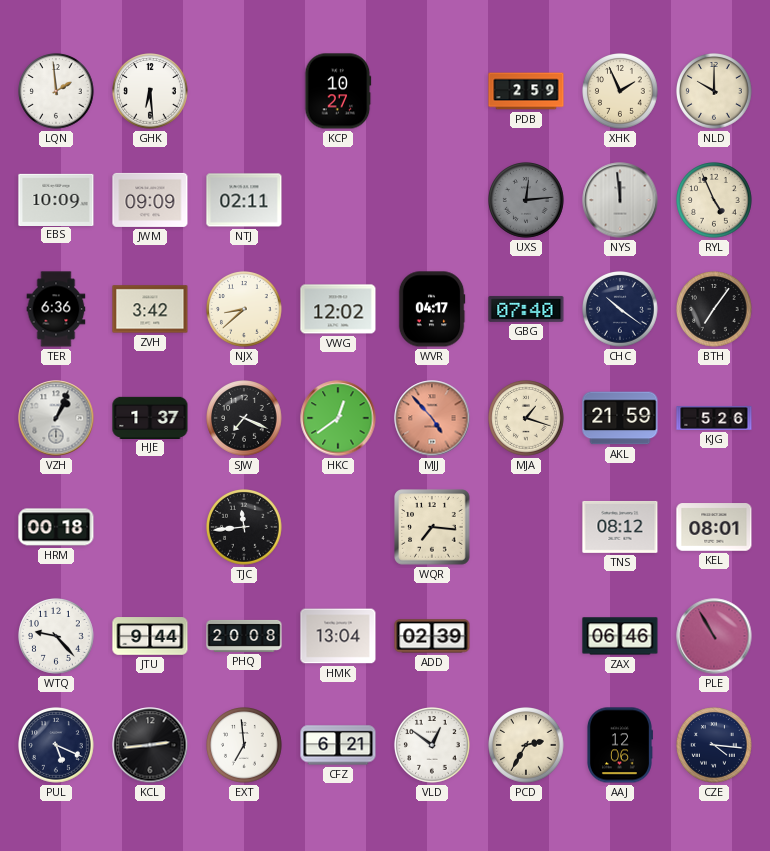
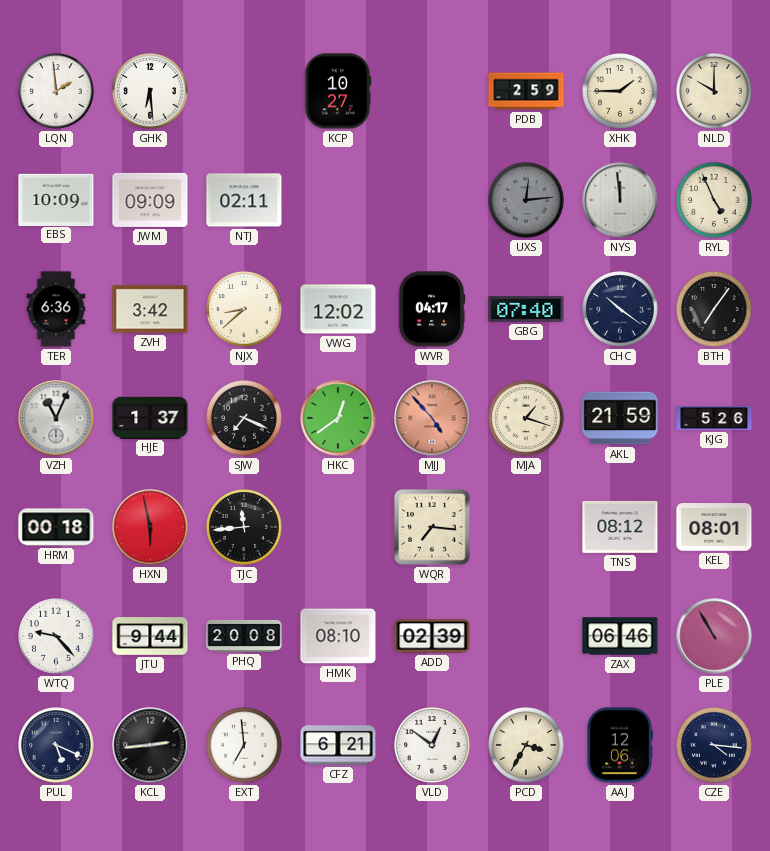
XHK: 1:56 -> 1:45
VZH: 1:04 -> 11:04
HXN: none -> 5:58
HMK: 13:04 -> 08:10
PCD: 2:35 -> 3:35
